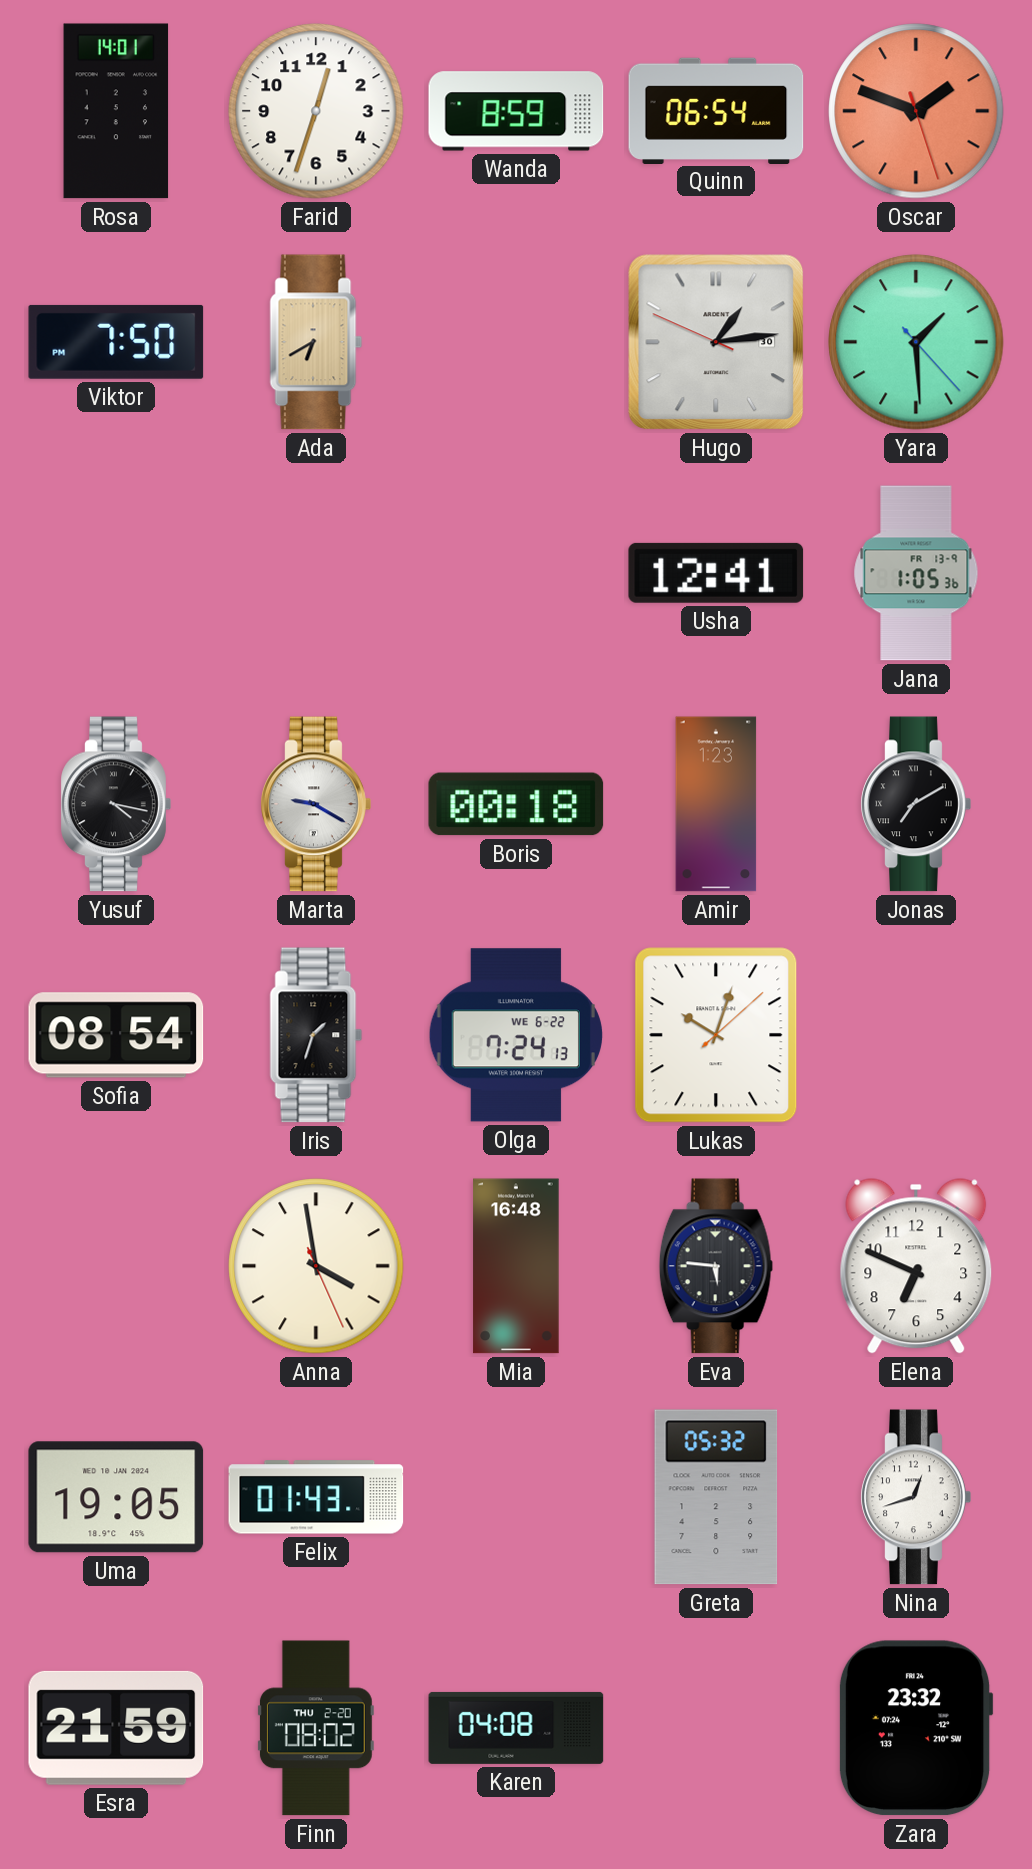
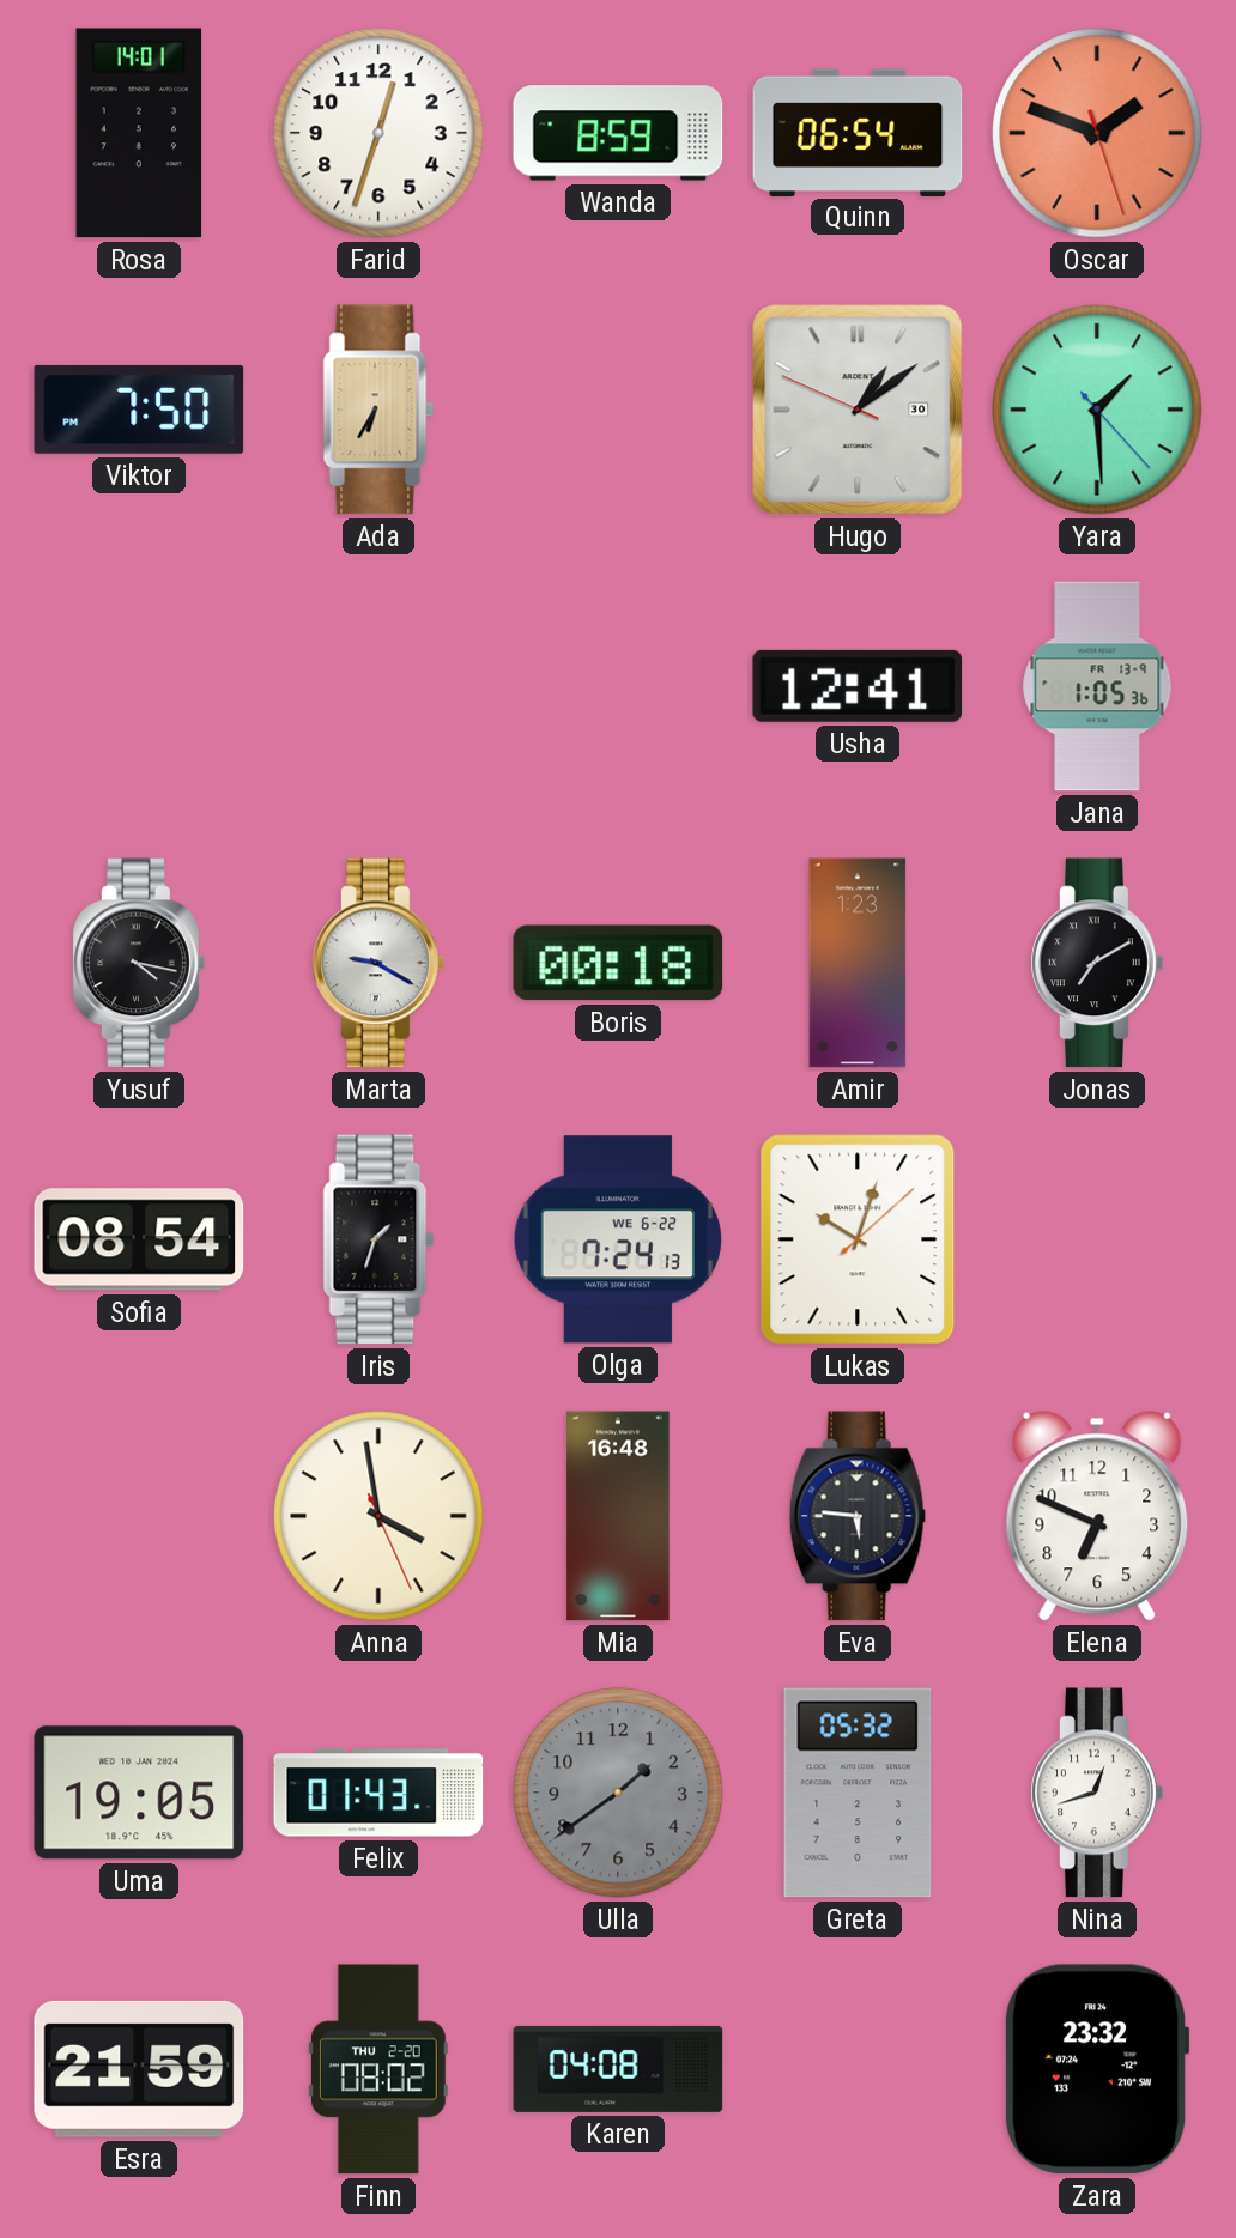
Ada: 6:40 -> 6:35
Hugo: 1:13 -> 1:08
Ulla: none -> 1:39
